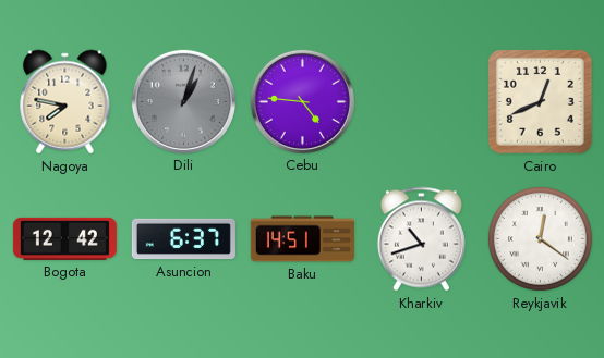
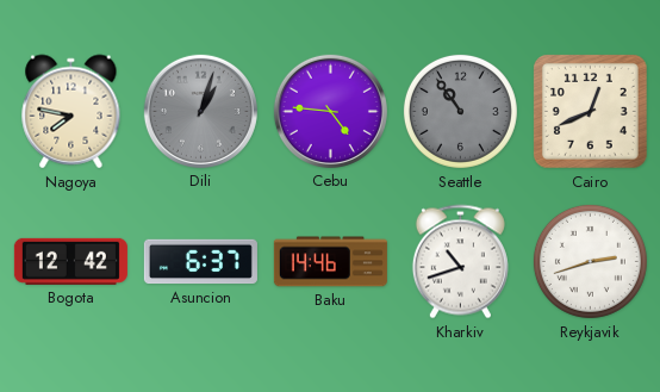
Seattle: none -> 10:54
Baku: 14:51 -> 14:46
Reykjavik: 12:21 -> 2:42
